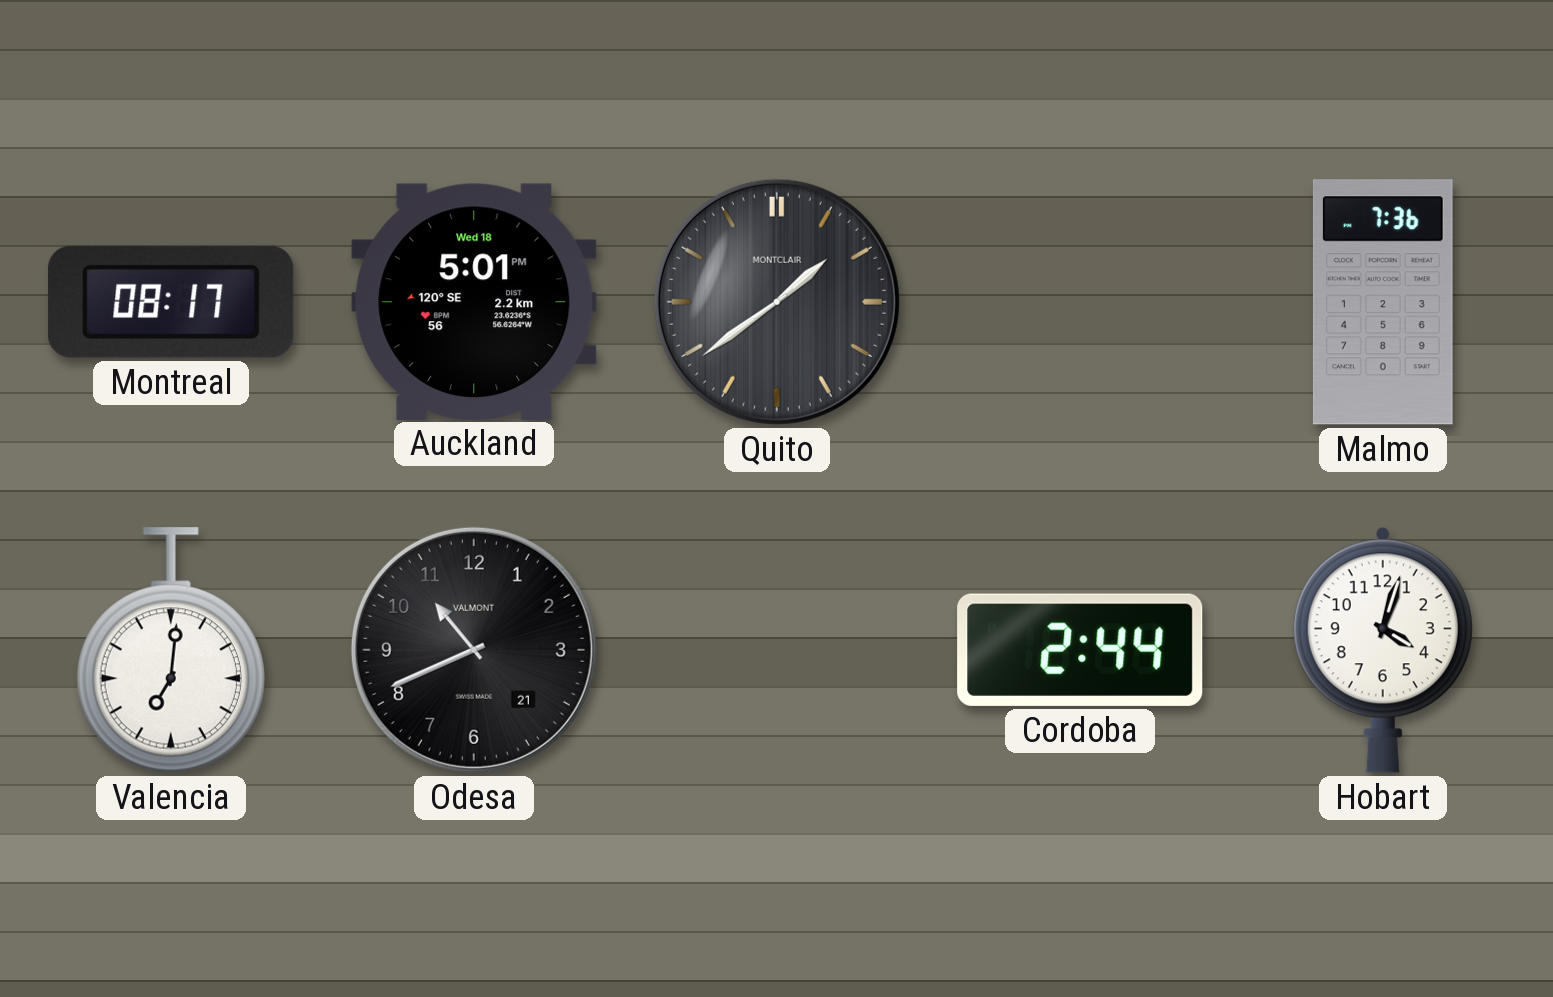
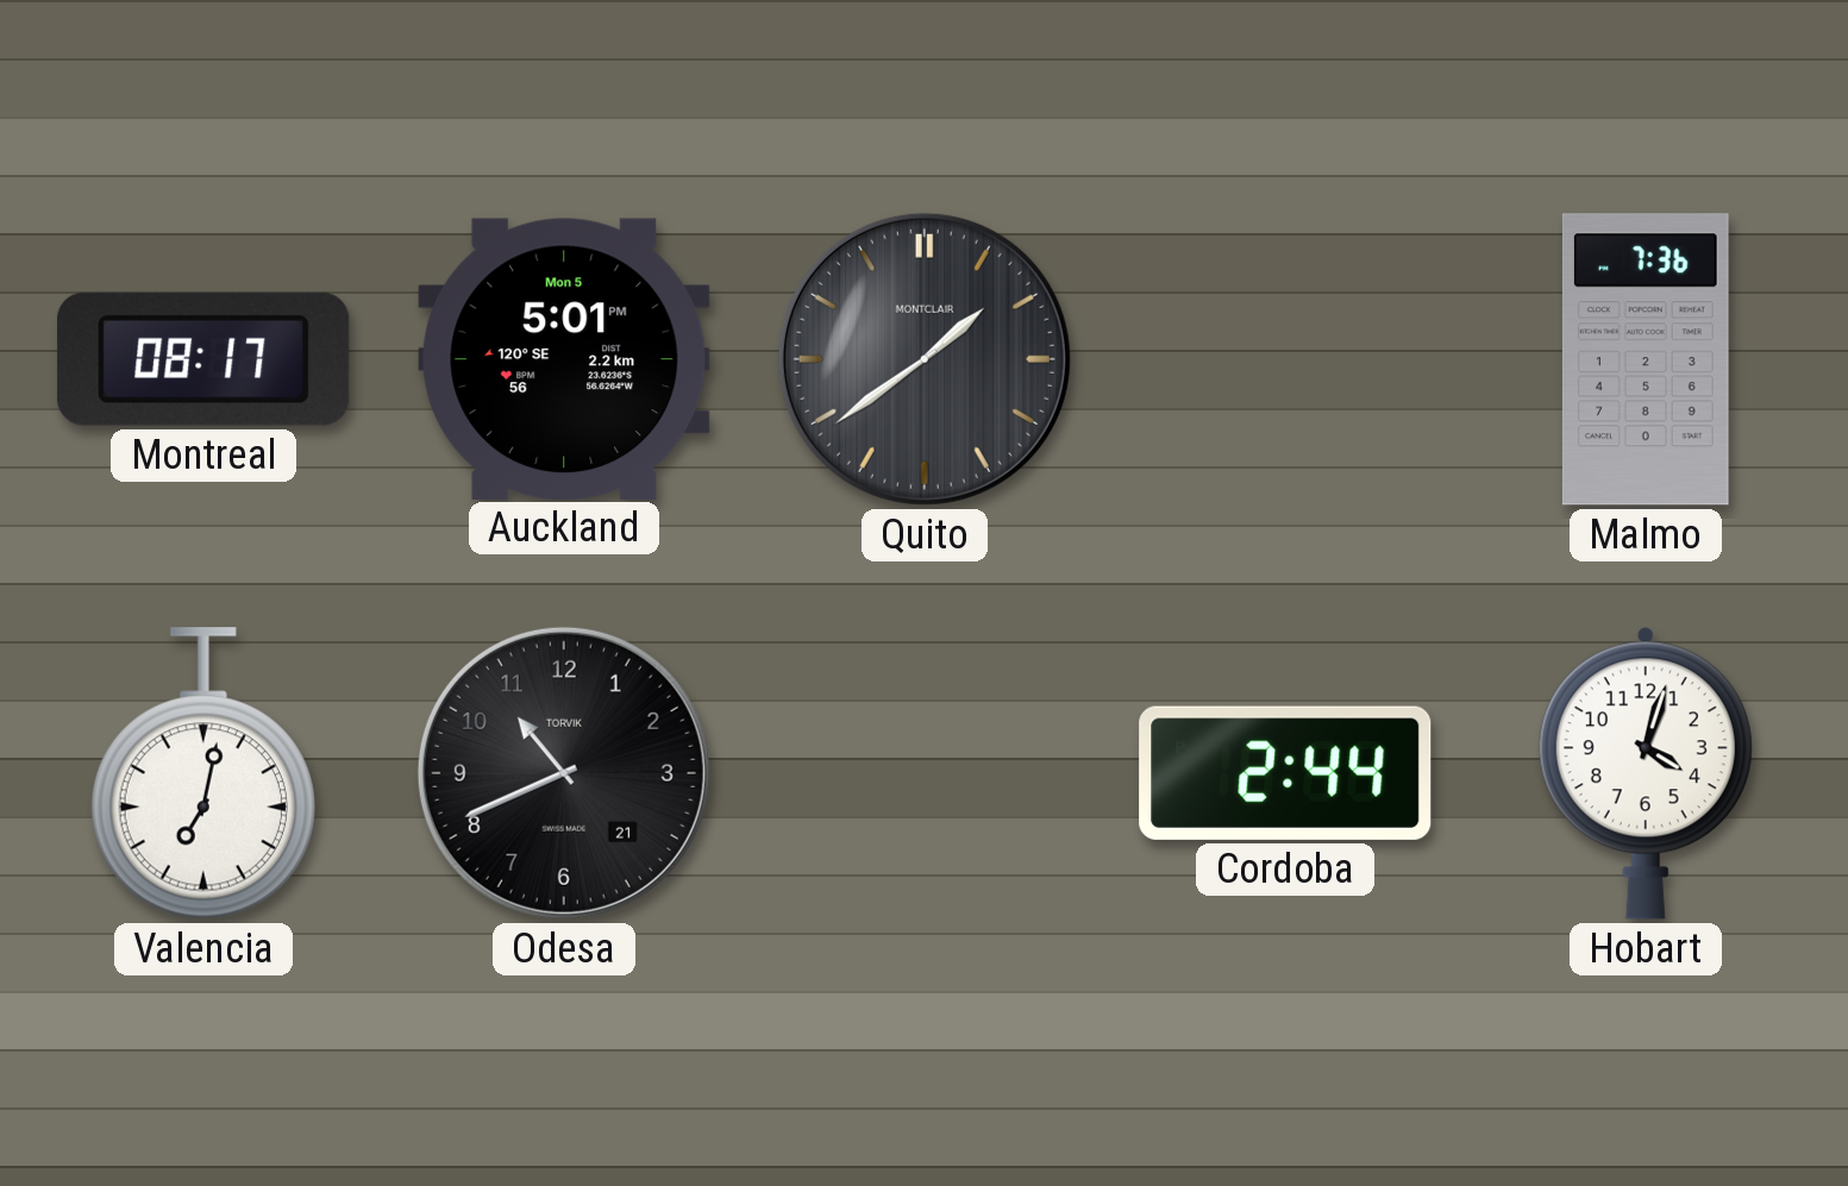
Auckland date: Wed 18 -> Mon 5
Valencia: 7:01 -> 7:02
Odesa brand: VALMONT -> TORVIK
